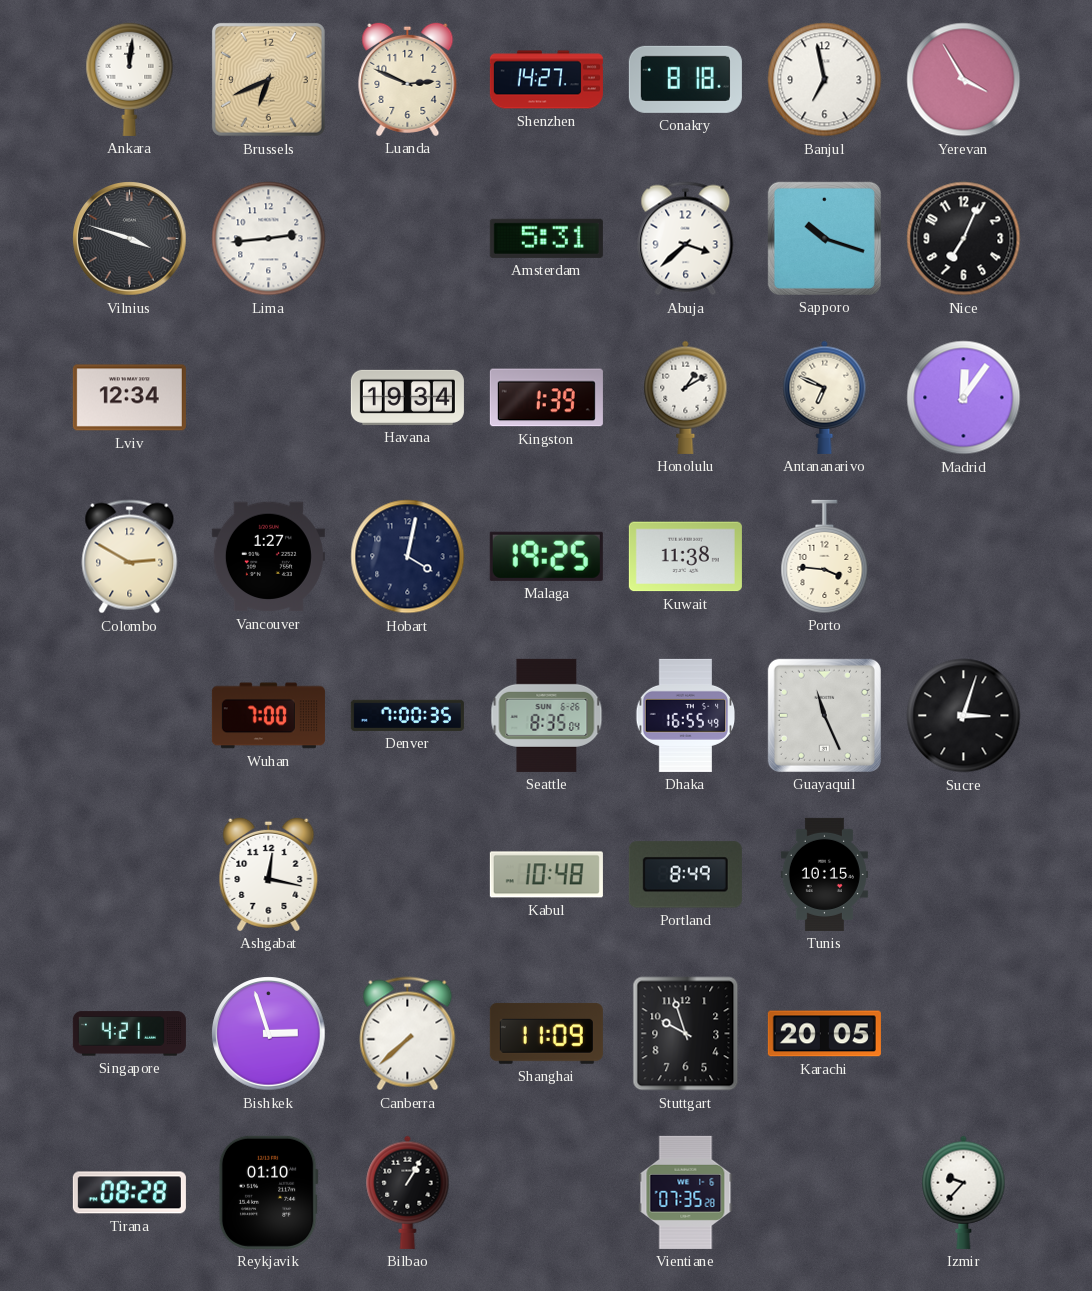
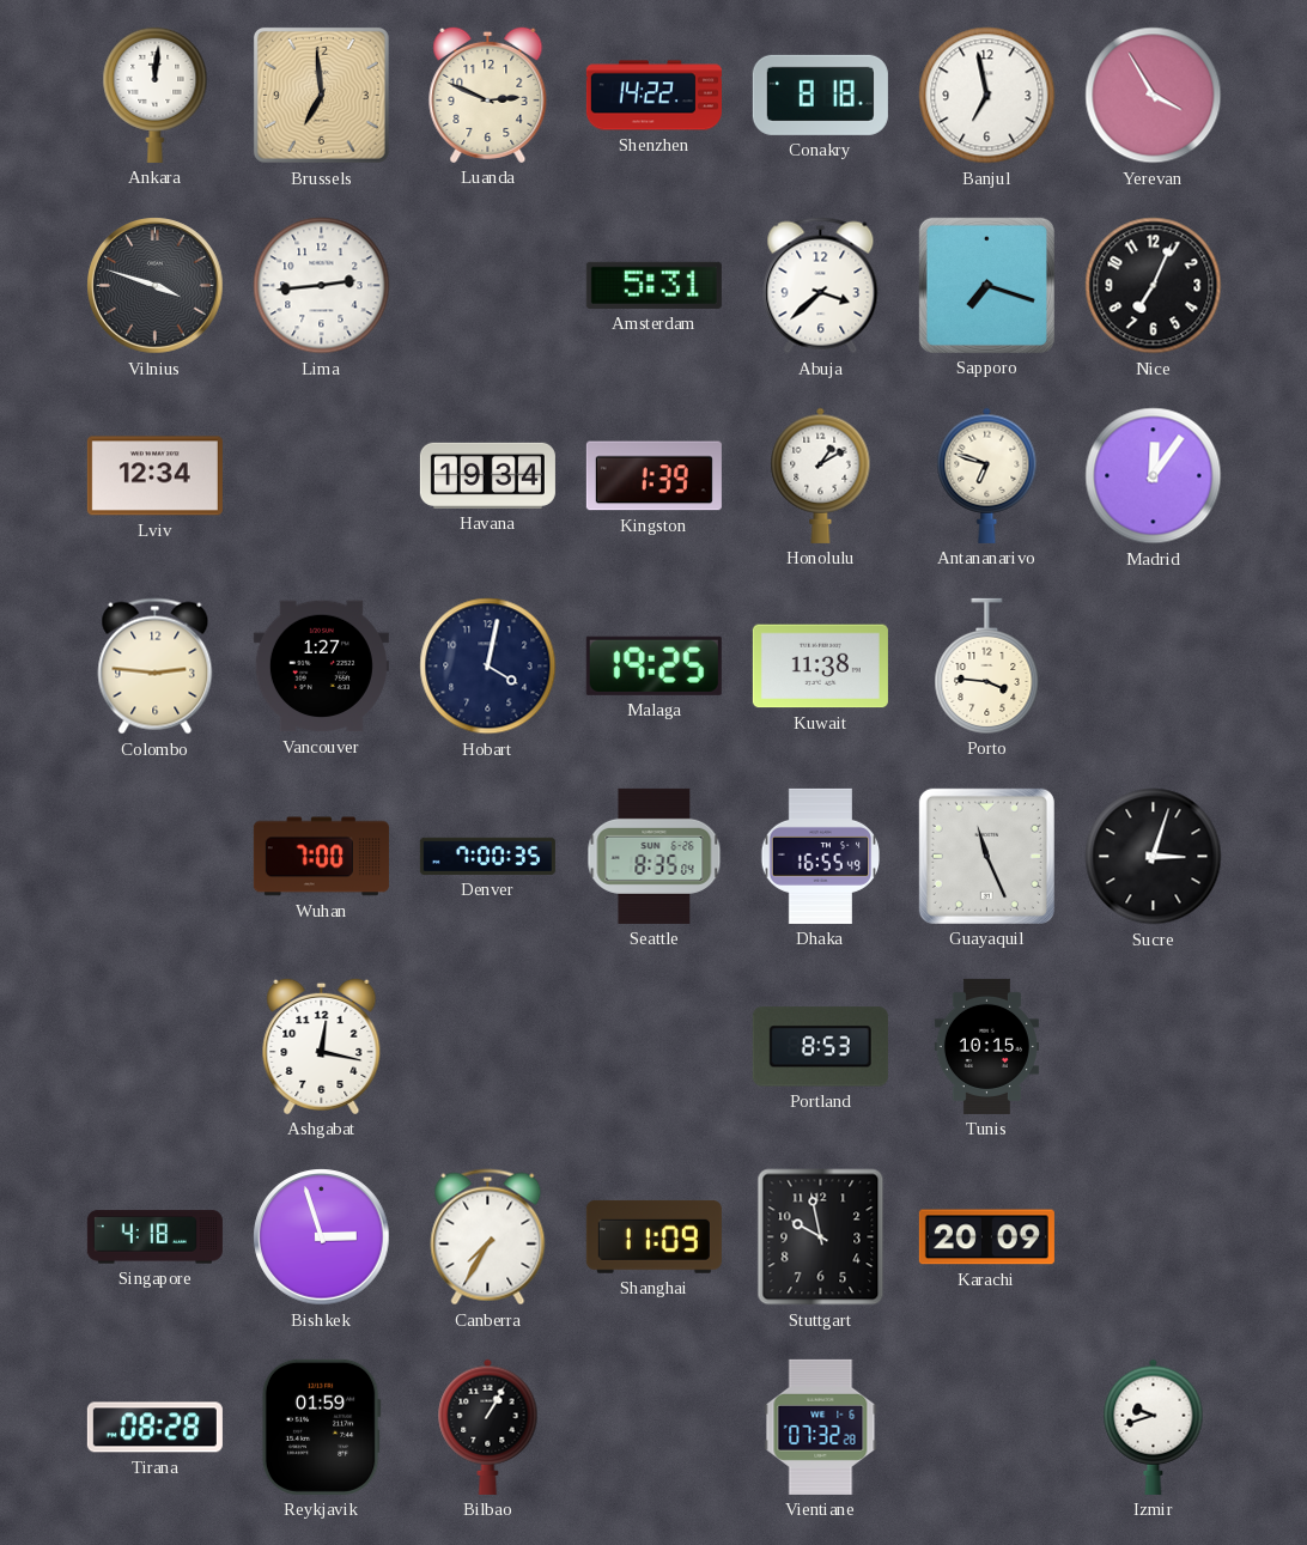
Brussels: 6:41 -> 6:59
Shenzhen: 14:27 -> 14:22
Sapporo: 10:18 -> 7:18
Antananarivo: 6:49 -> 6:48
Colombo: 2:50 -> 2:46
Kabul: 10:48 -> none
Portland: 8:49 -> 8:53
Singapore: 4:21 -> 4:18
Canberra: 7:38 -> 7:35
Stuttgart: 9:57 -> 9:58
Karachi: 20:05 -> 20:09
Reykjavik: 01:10 -> 01:59
Vientiane: 07:35 -> 07:32
Izmir: 9:37 -> 9:42
